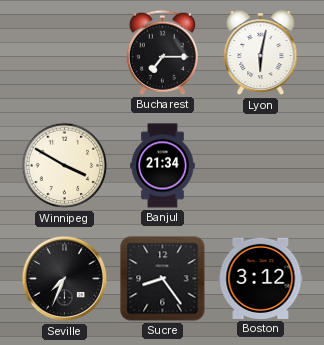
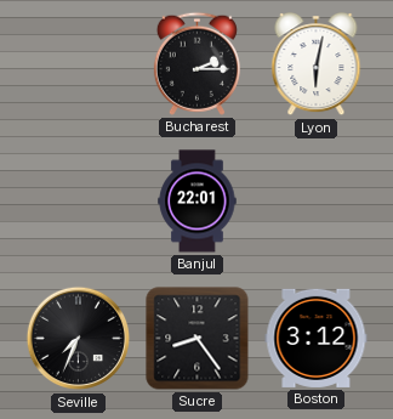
Bucharest: 7:15 -> 2:15
Winnipeg: 3:50 -> none
Banjul: 21:34 -> 22:01
